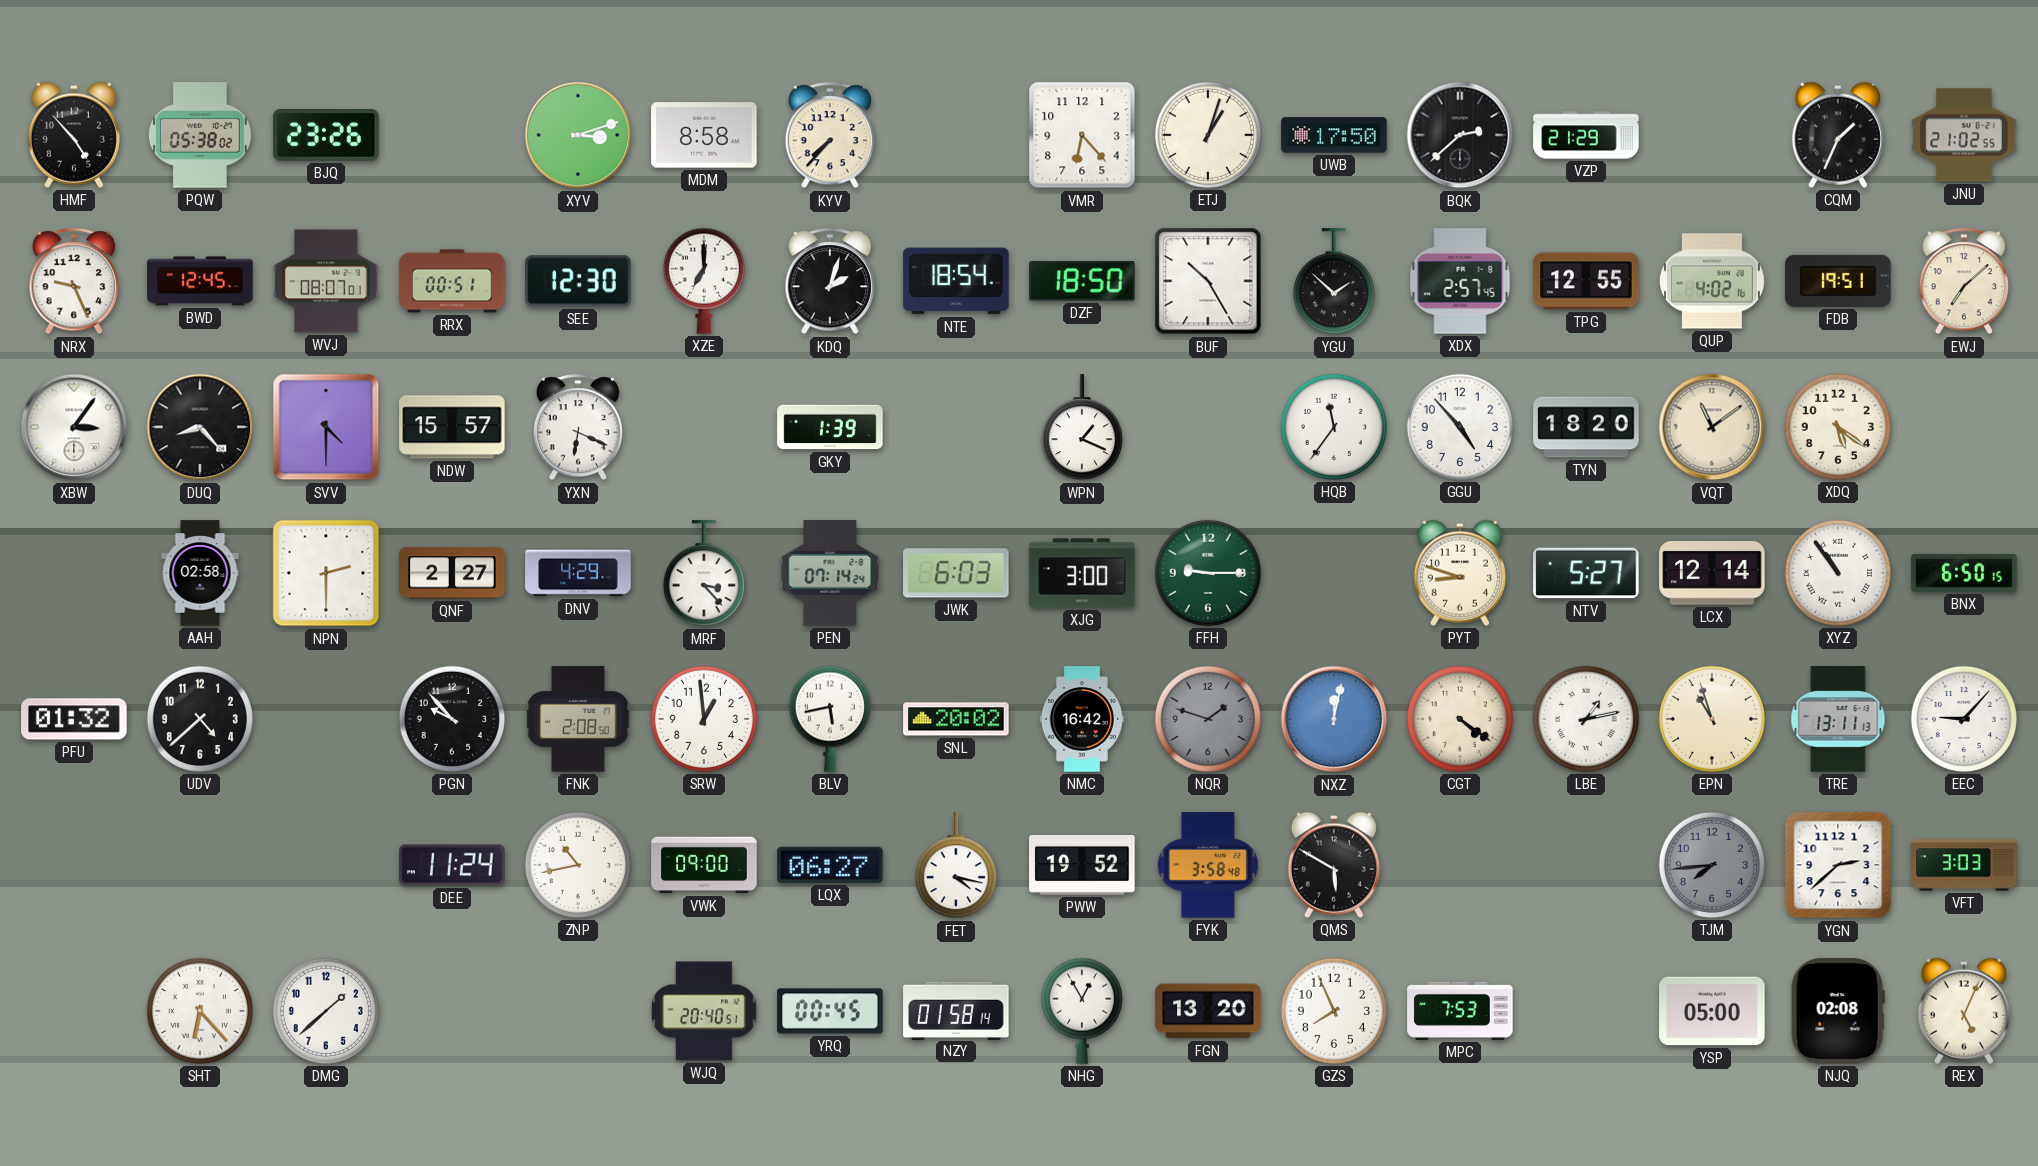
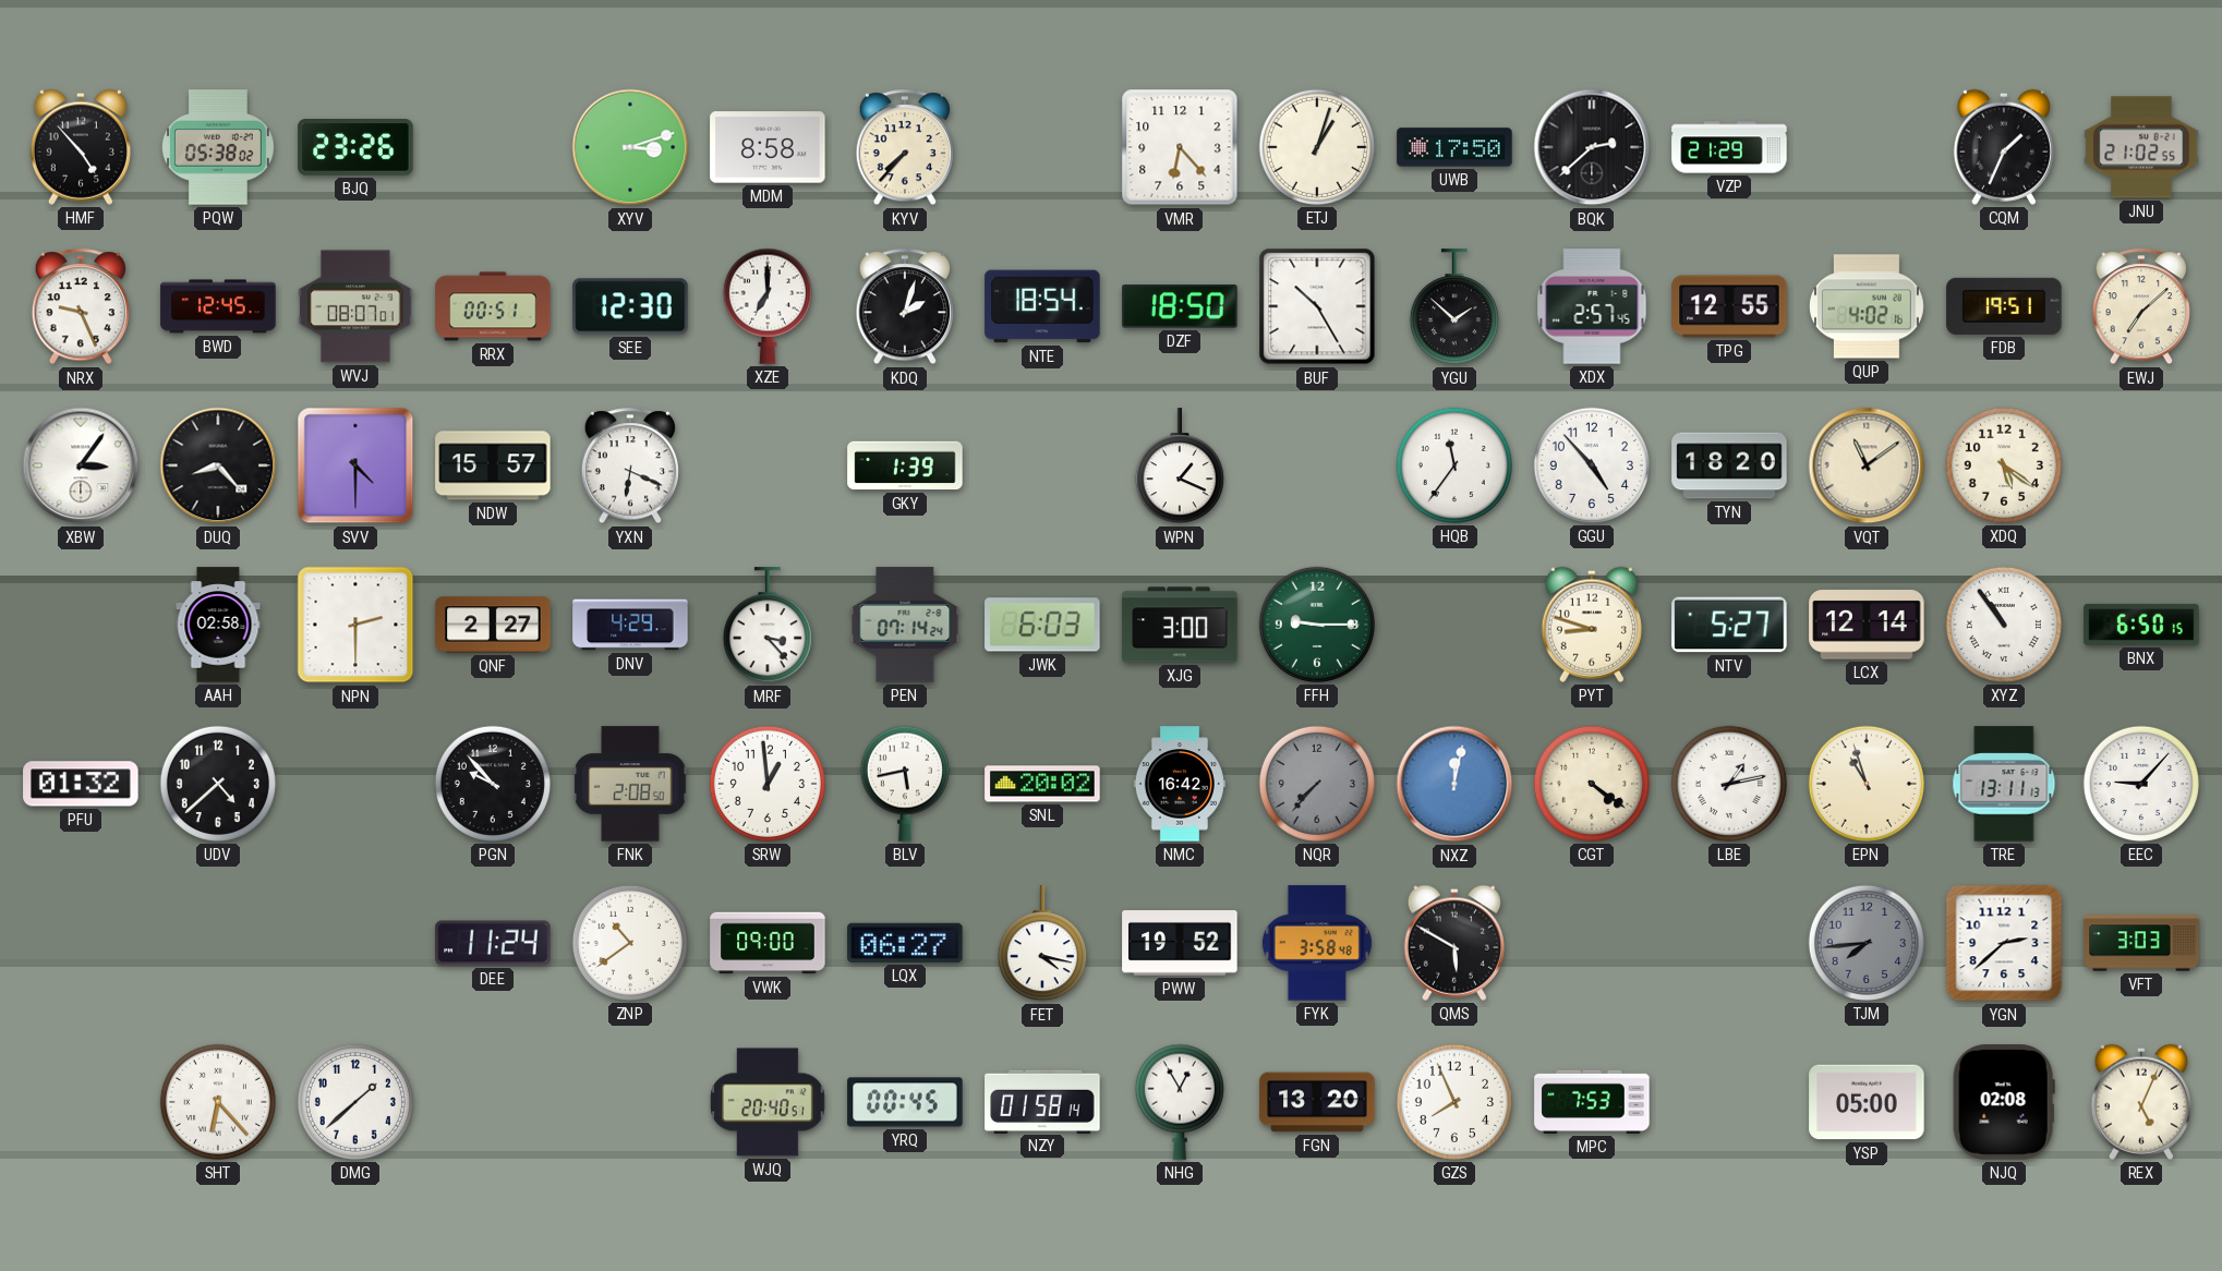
NQR: 1:48 -> 7:37
ZNP: 10:43 -> 10:39
